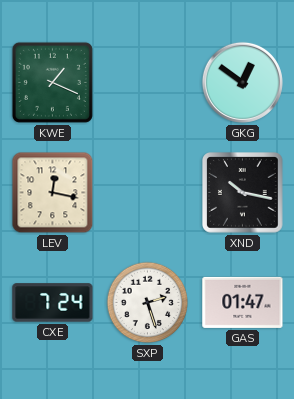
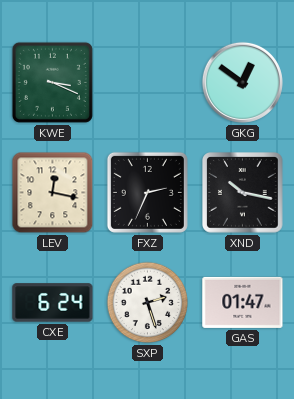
KWE: 1:19 -> 3:19
FXZ: none -> 2:34
CXE: 7:24 -> 6:24
